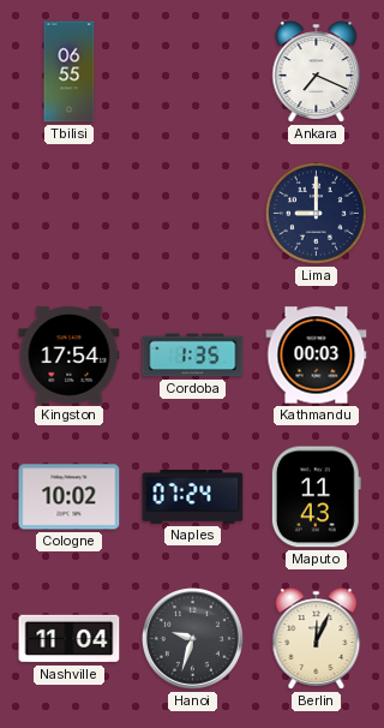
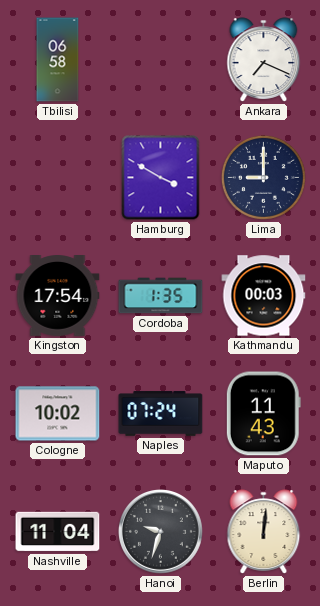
Tbilisi: 06:55 -> 06:58
Hamburg: none -> 3:50
Berlin: 12:04 -> 12:01
